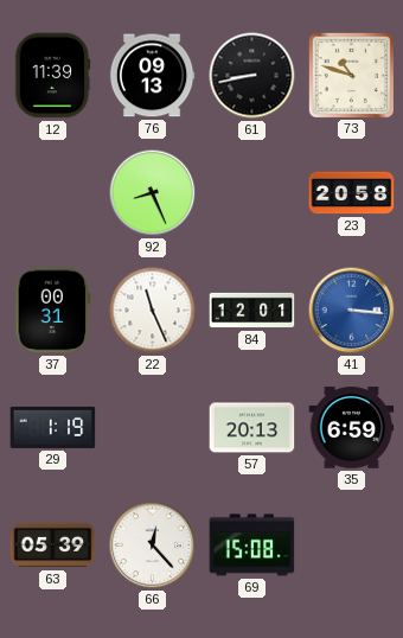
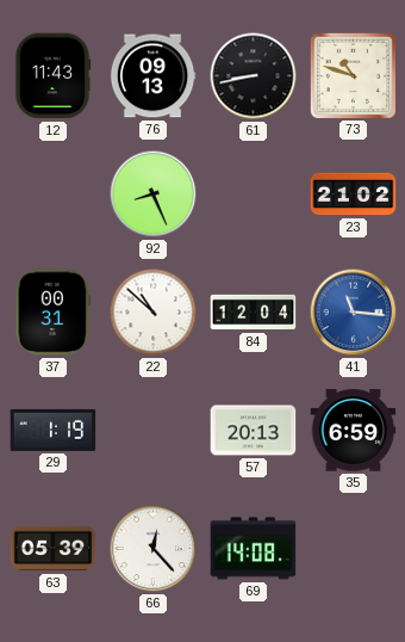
12: 11:39 -> 11:43
23: 20:58 -> 21:02
22: 11:26 -> 10:52
84: 12:01 -> 12:04
41: 3:16 -> 11:16
69: 15:08 -> 14:08
